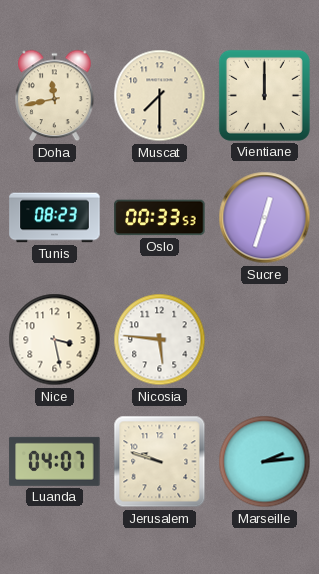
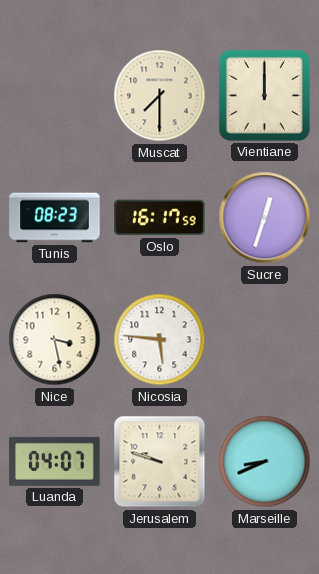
Doha: 11:43 -> none
Oslo: 00:33 -> 16:17
Marseille: 2:14 -> 8:41
